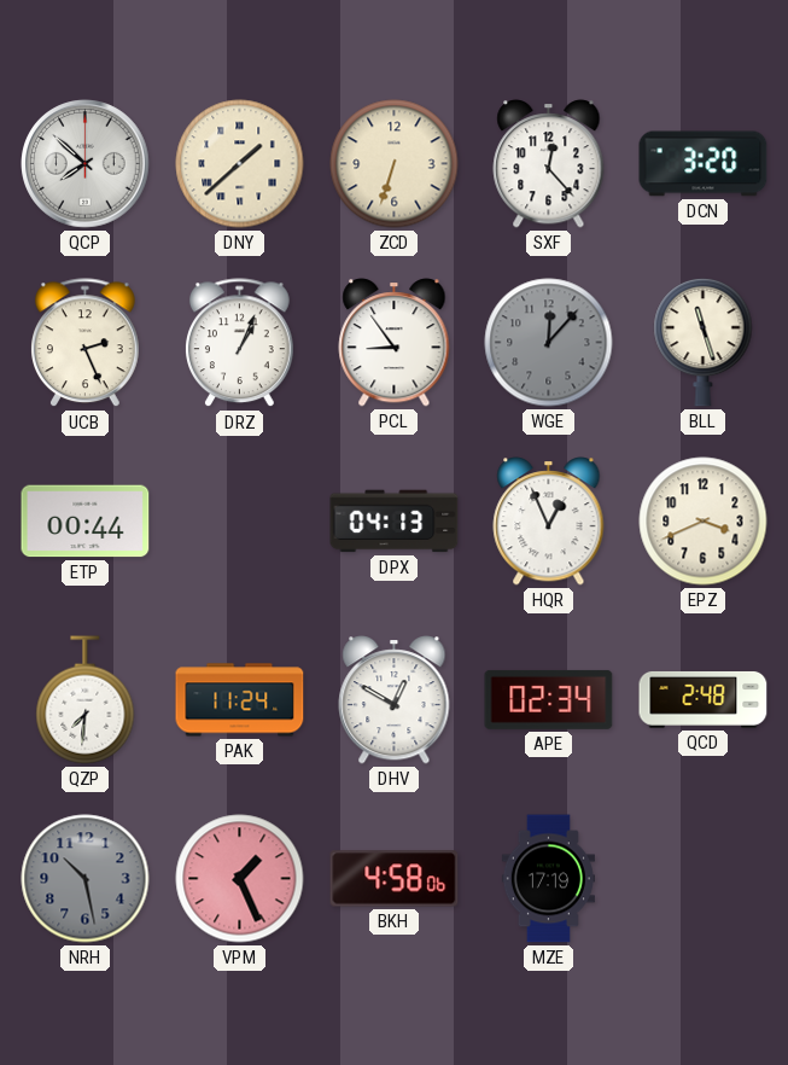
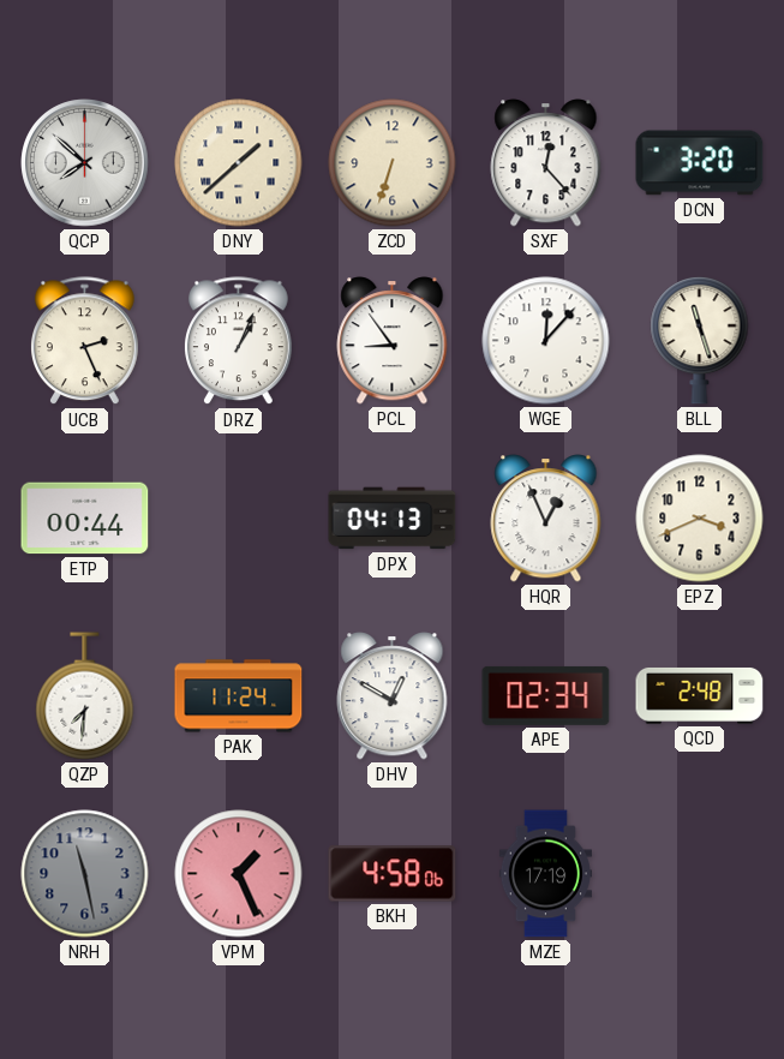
WGE dial: grey -> white
NRH: 10:28 -> 11:28
